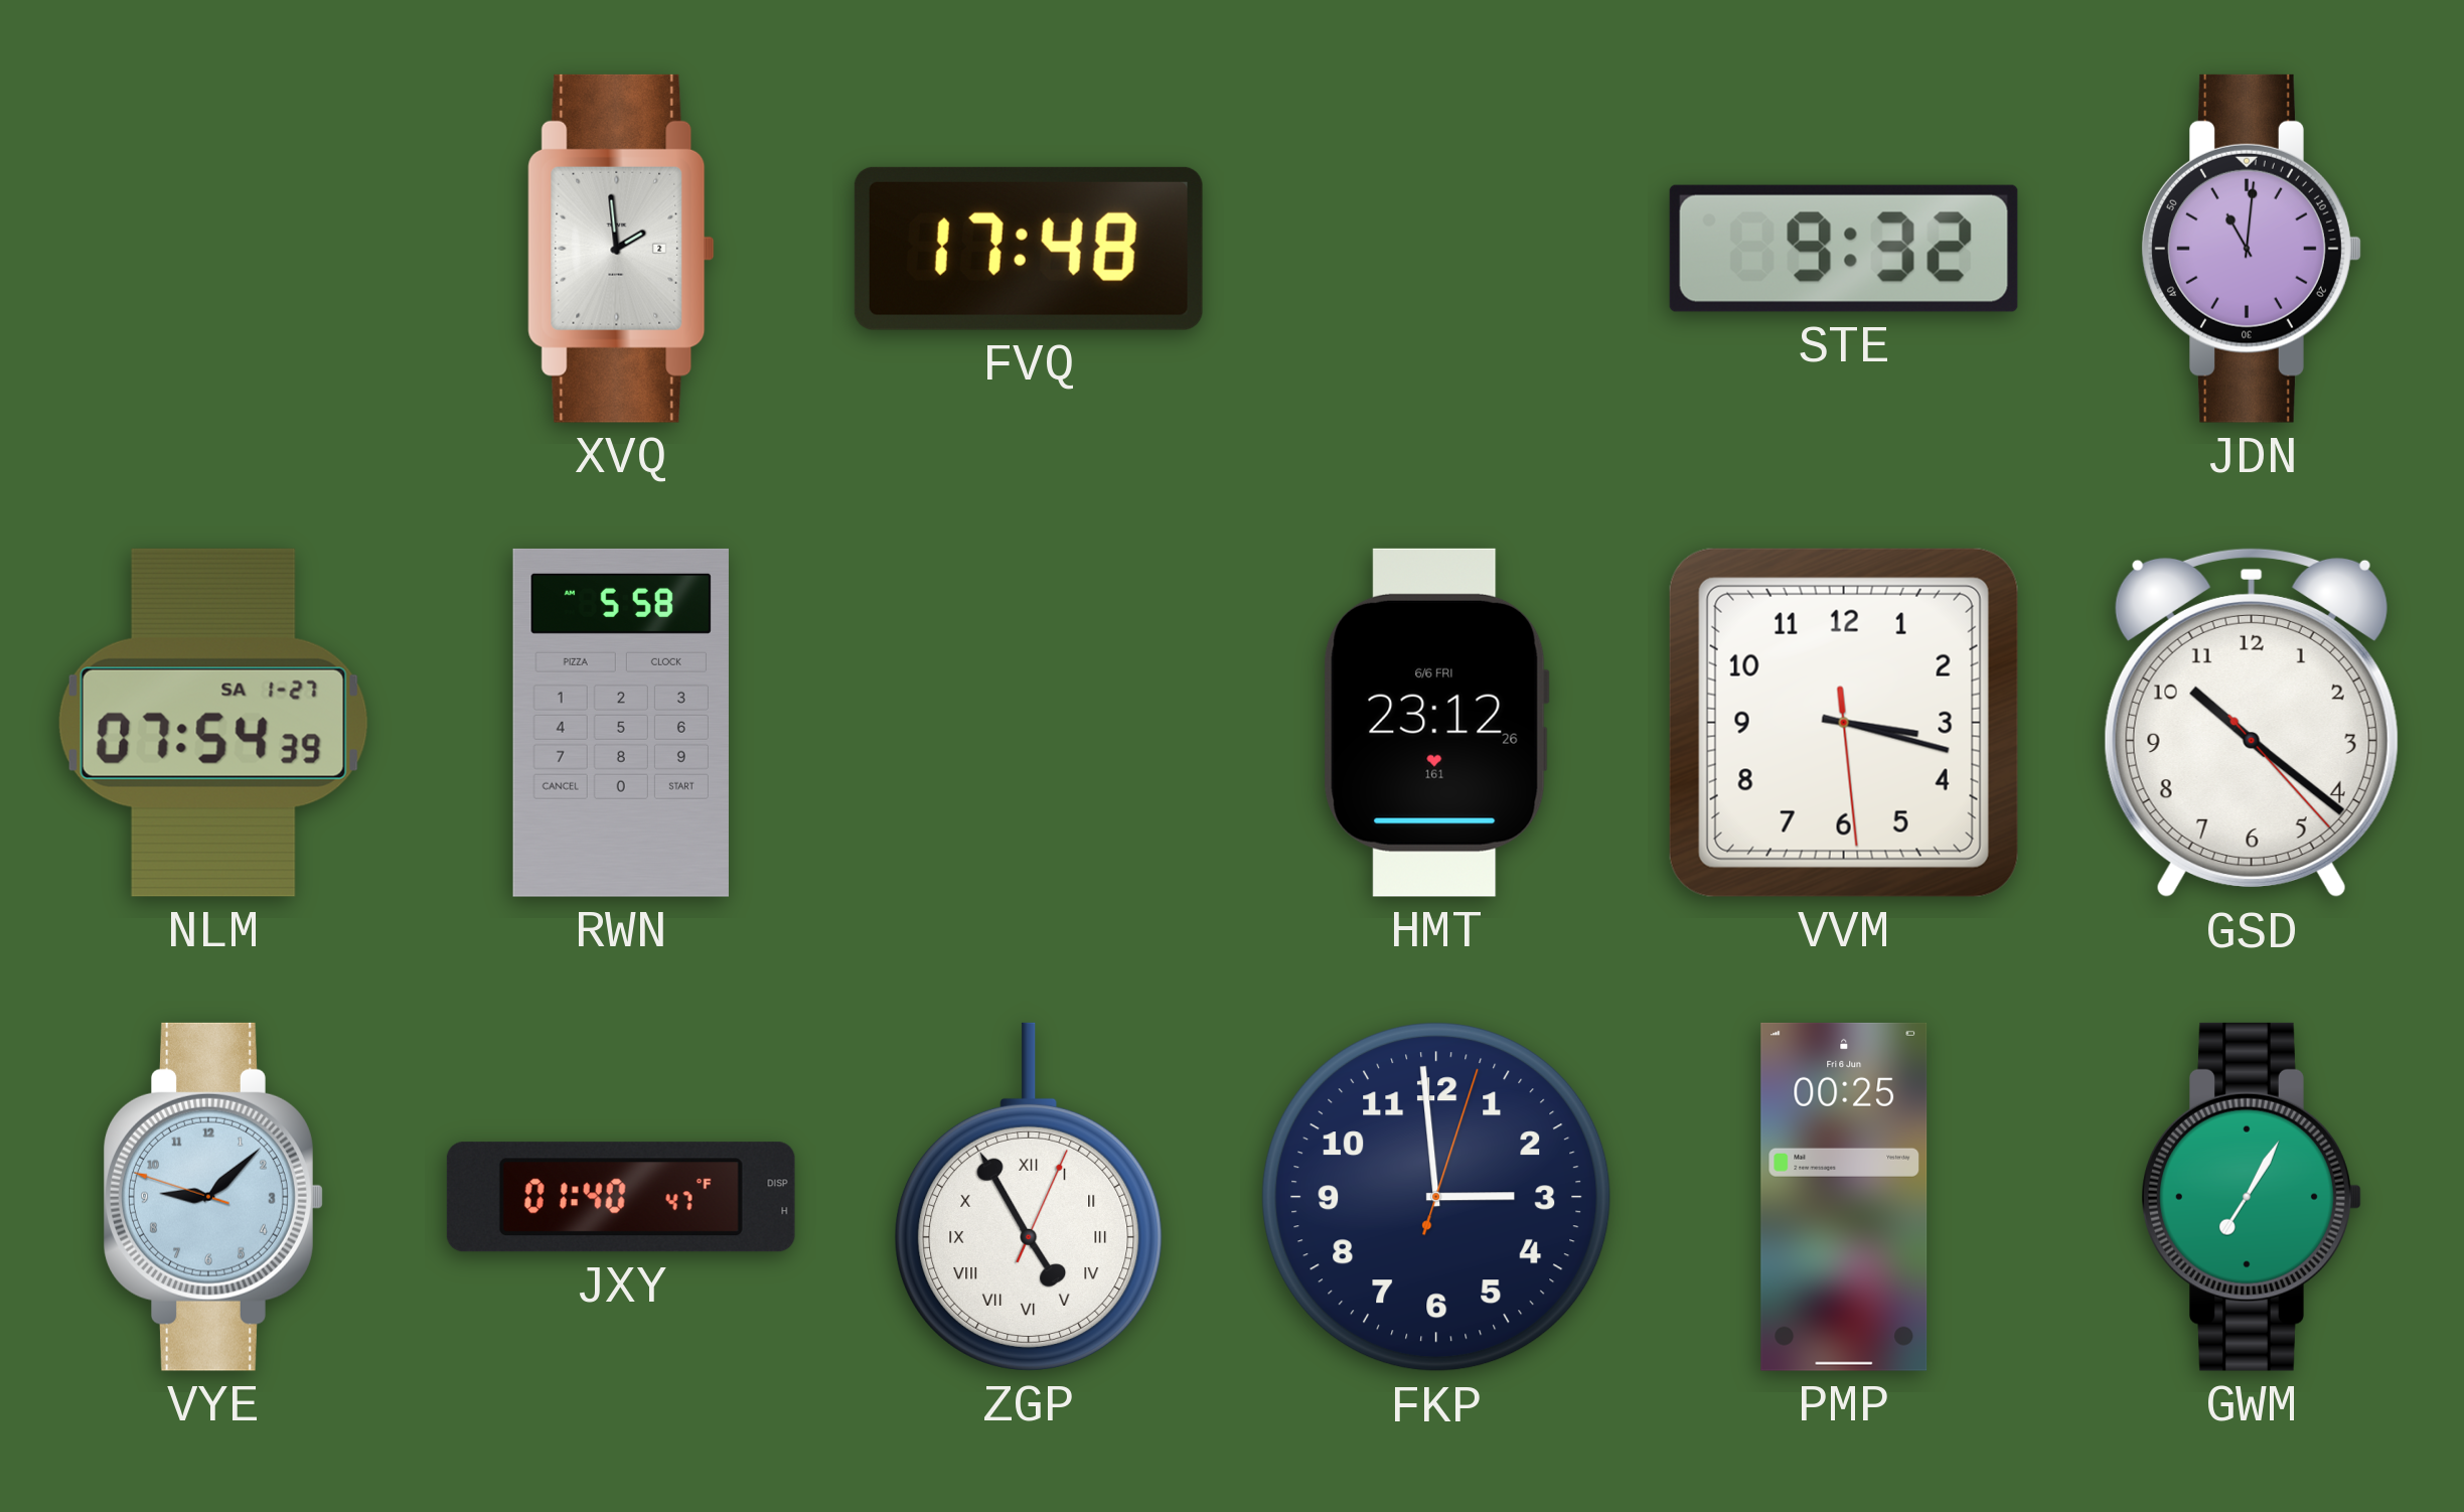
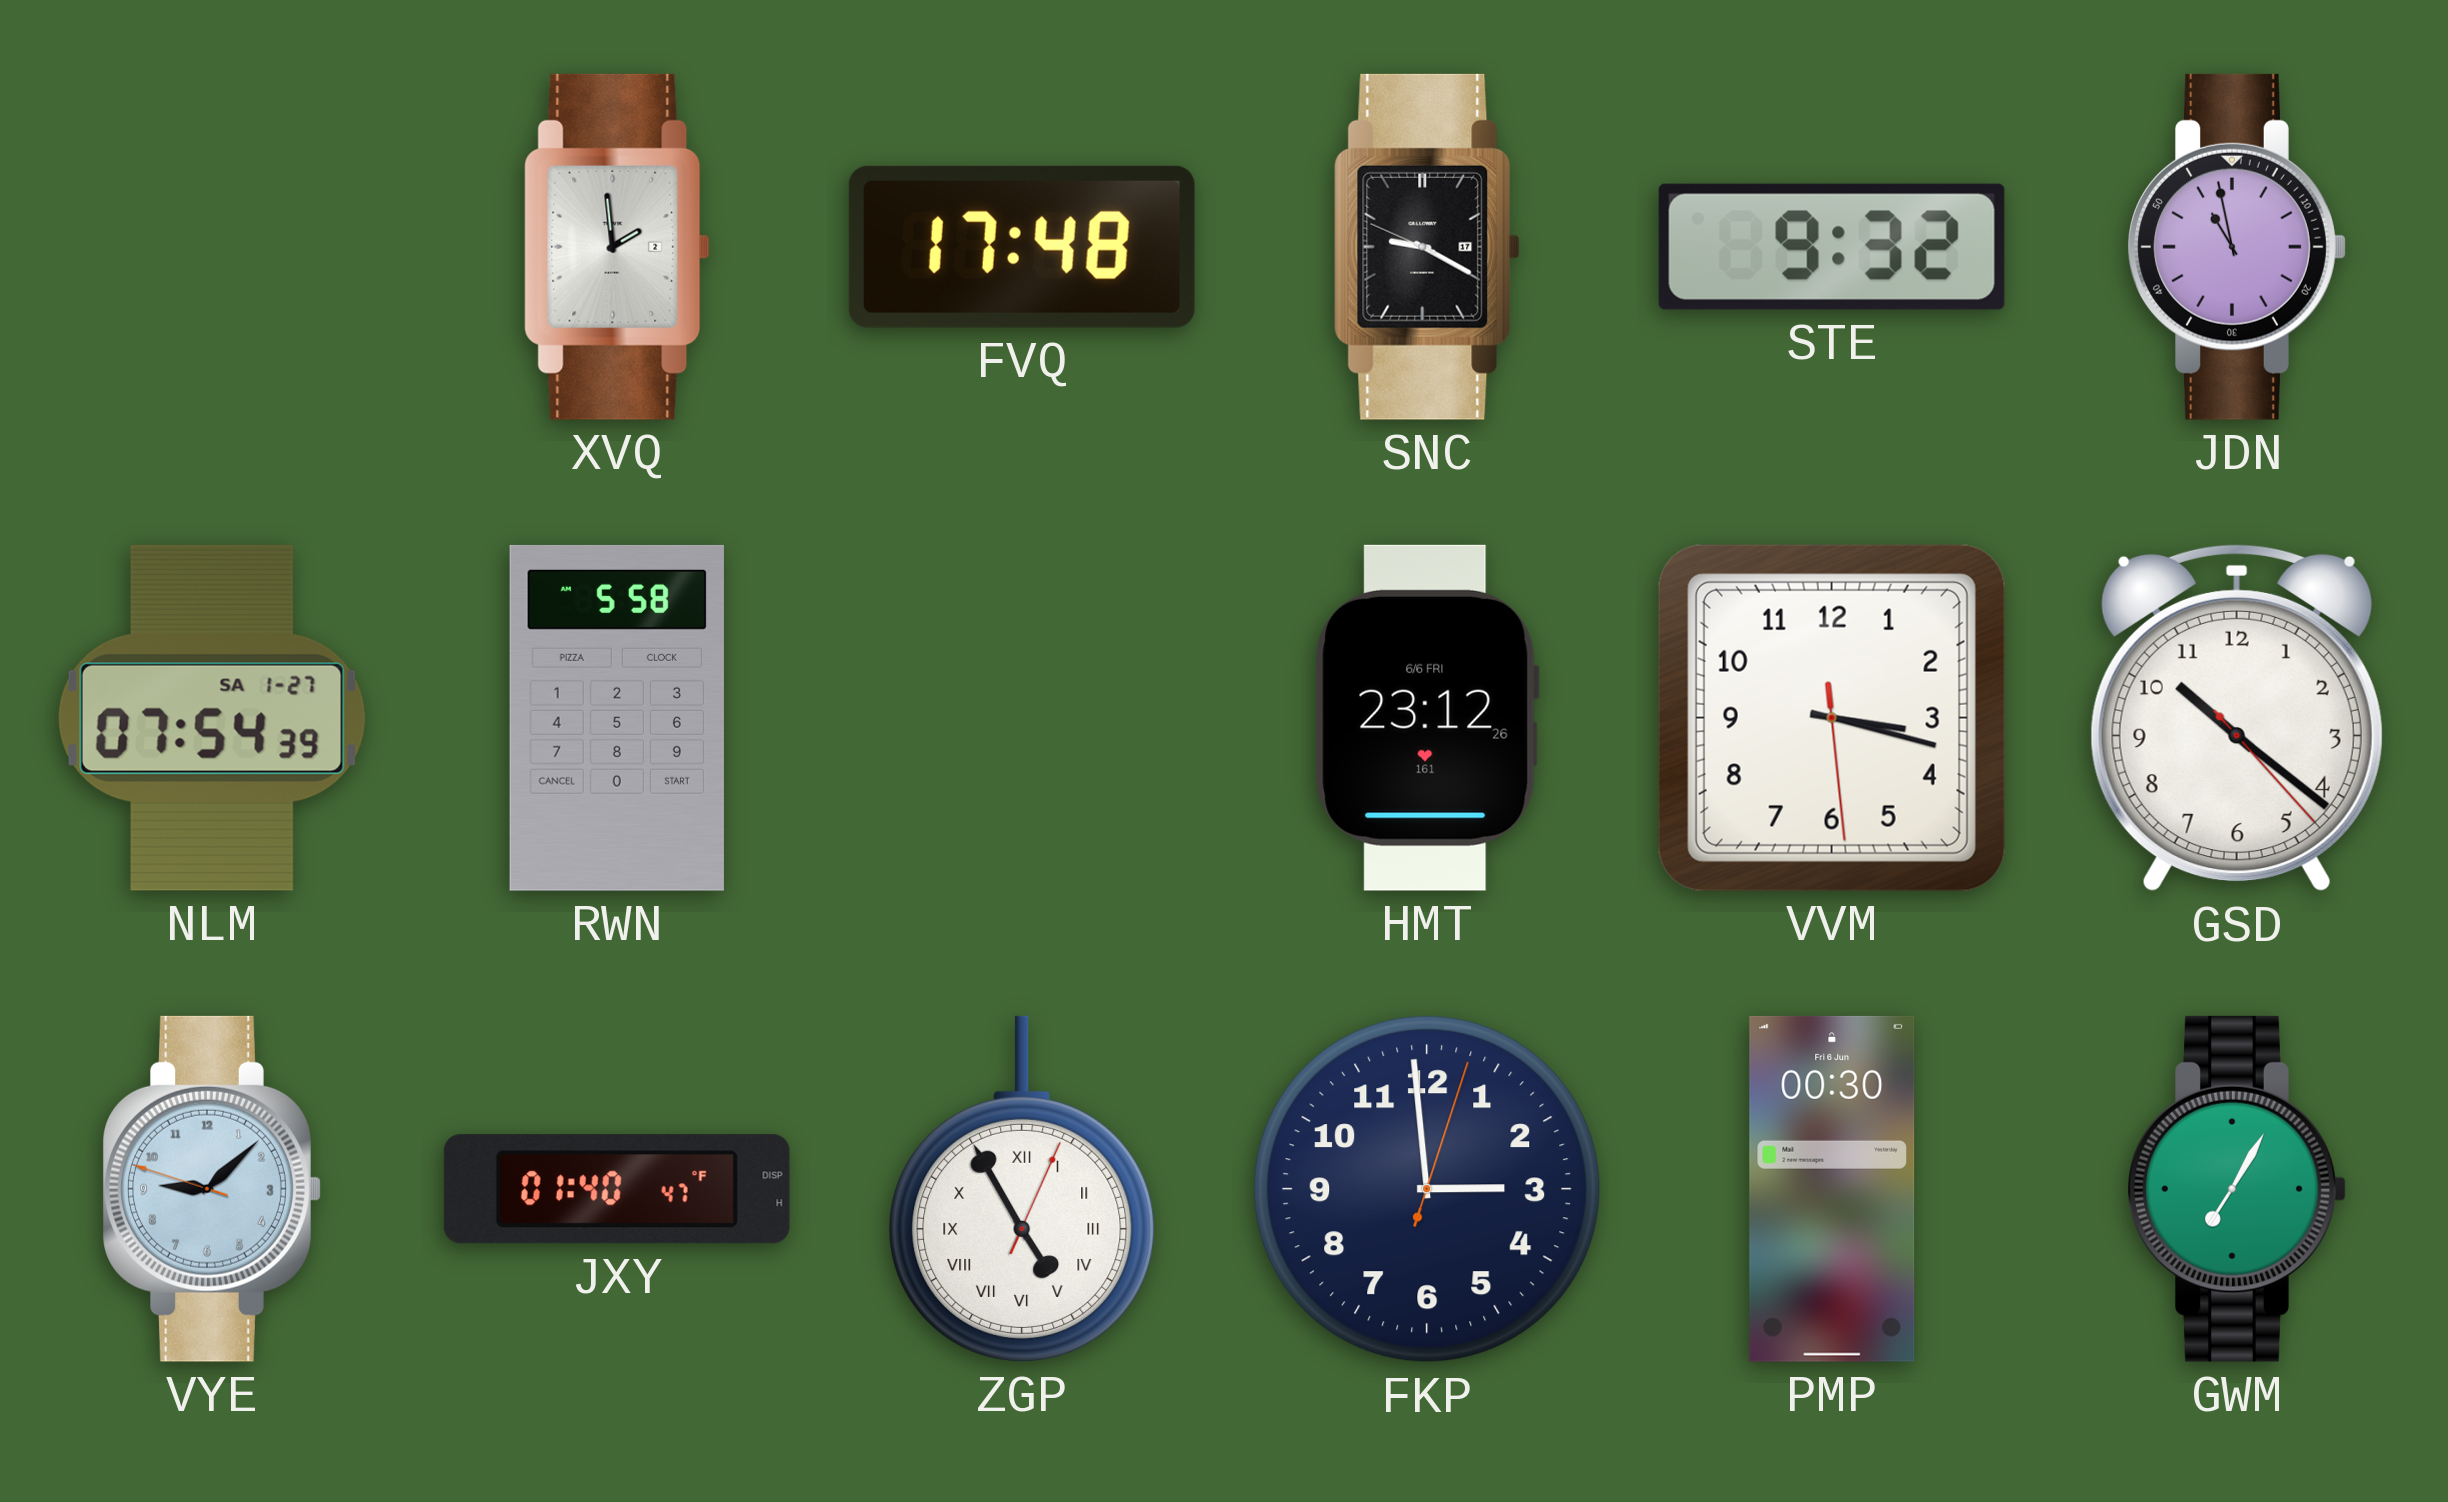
SNC: none -> 9:19
JDN: 11:01 -> 10:58
PMP: 00:25 -> 00:30
